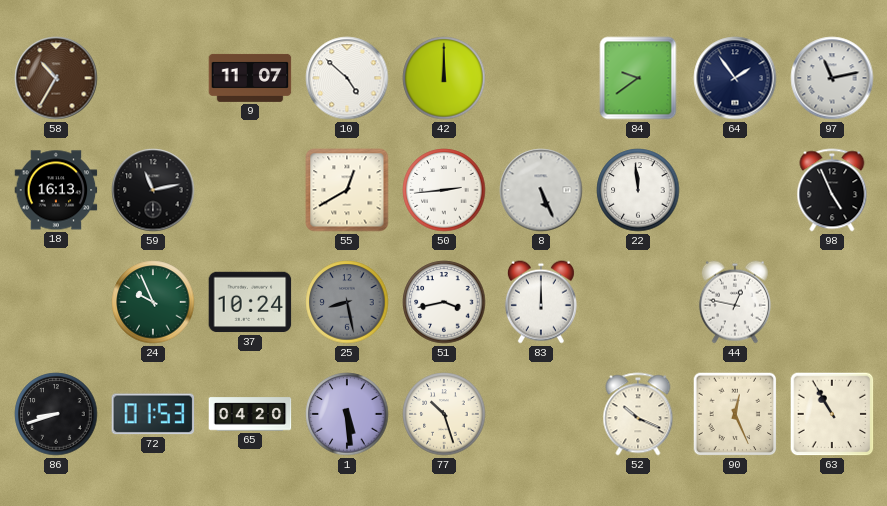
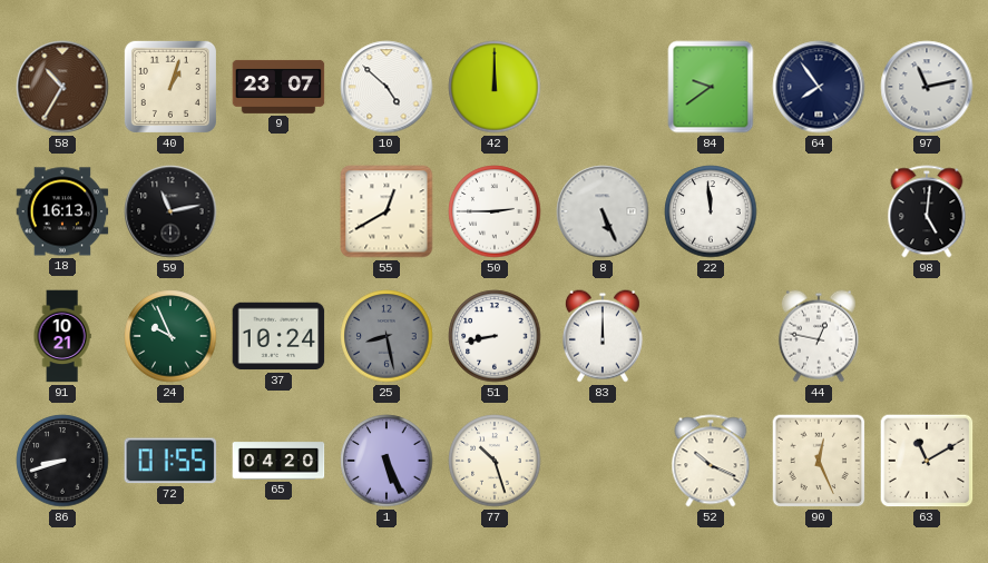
40: none -> 1:03
9: 11:07 -> 23:07
64: 1:54 -> 7:54
50: 2:44 -> 2:45
98: 4:56 -> 5:01
91: none -> 10:21
51: 3:43 -> 8:43
72: 01:53 -> 01:55
1: 5:29 -> 5:26
63: 10:55 -> 11:10
